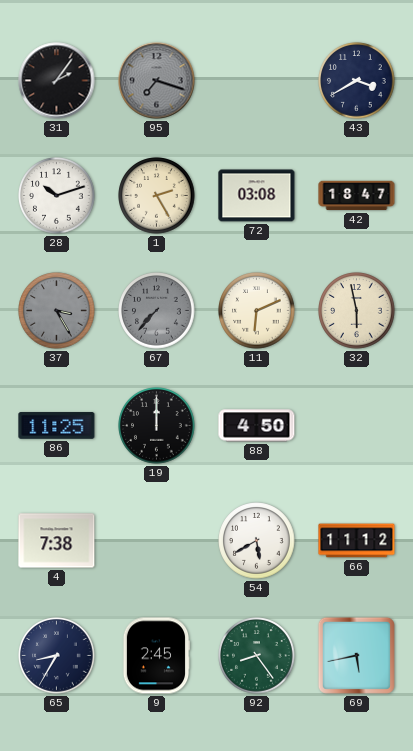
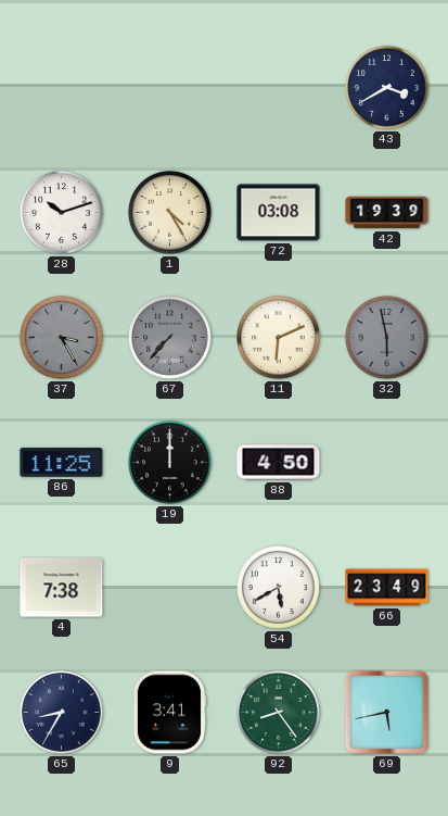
31: 2:06 -> none
95: 7:18 -> none
1: 2:25 -> 4:25
42: 18:47 -> 19:39
32 dial: cream -> grey
66: 11:12 -> 23:49
9: 2:45 -> 3:41
